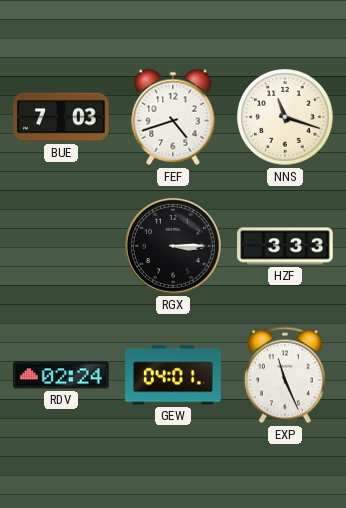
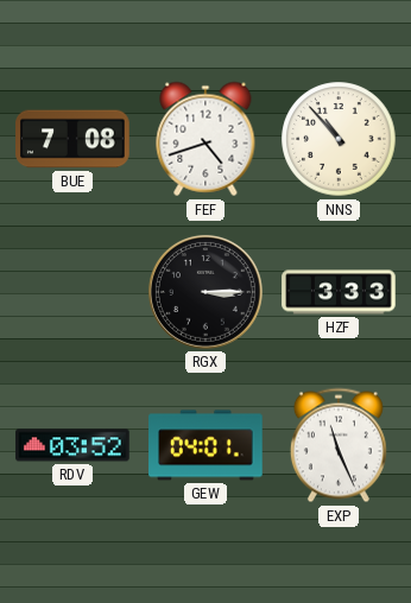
BUE: 7:03 -> 7:08
NNS: 11:18 -> 10:53
RDV: 02:24 -> 03:52
